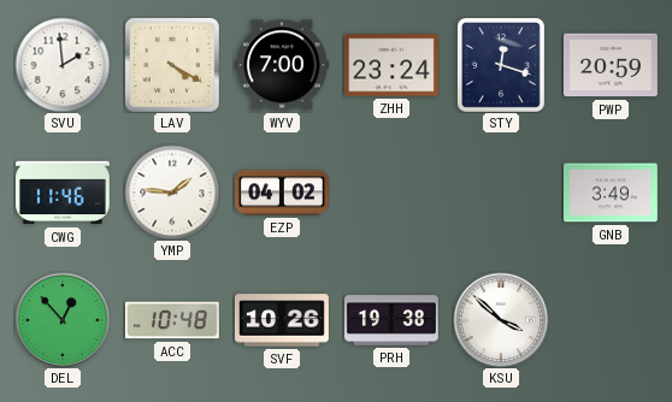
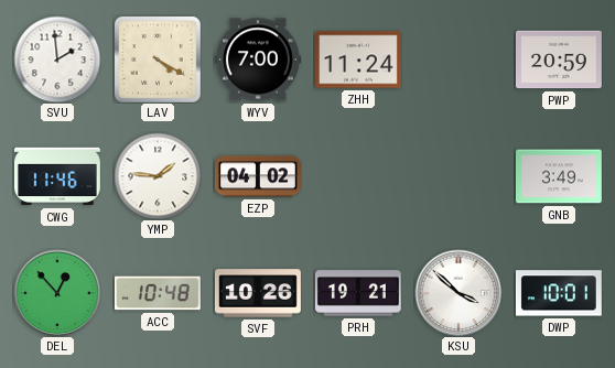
ZHH: 23:24 -> 11:24
STY: 12:18 -> none
PRH: 19:38 -> 19:21
DWP: none -> 10:01
